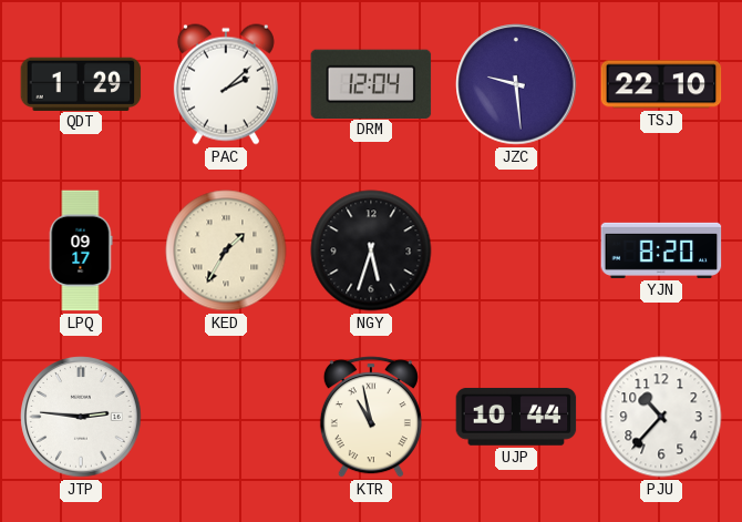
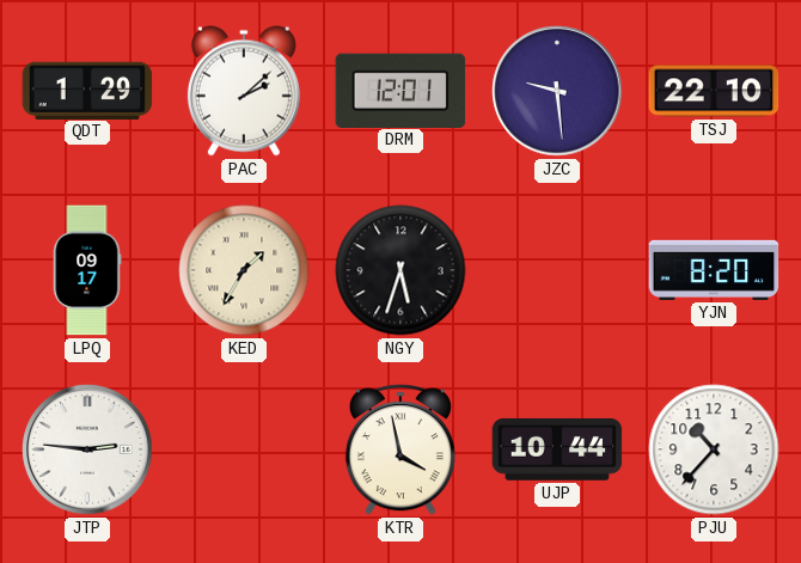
DRM: 12:04 -> 12:01
KTR: 10:58 -> 3:58
